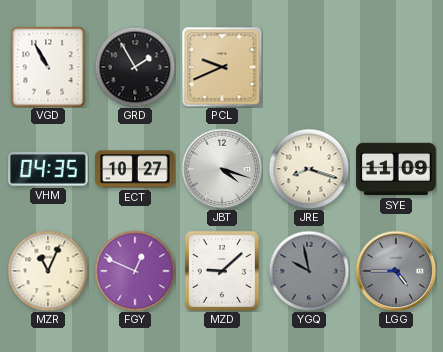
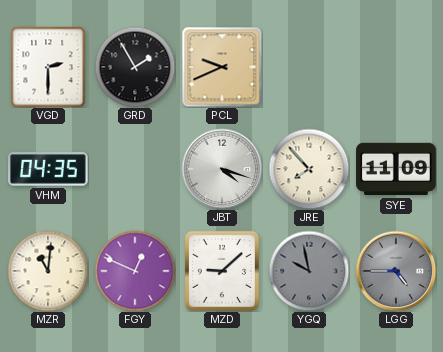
VGD: 10:55 -> 2:30
ECT: 10:27 -> none
JRE: 8:18 -> 7:53
MZR: 11:04 -> 11:01
